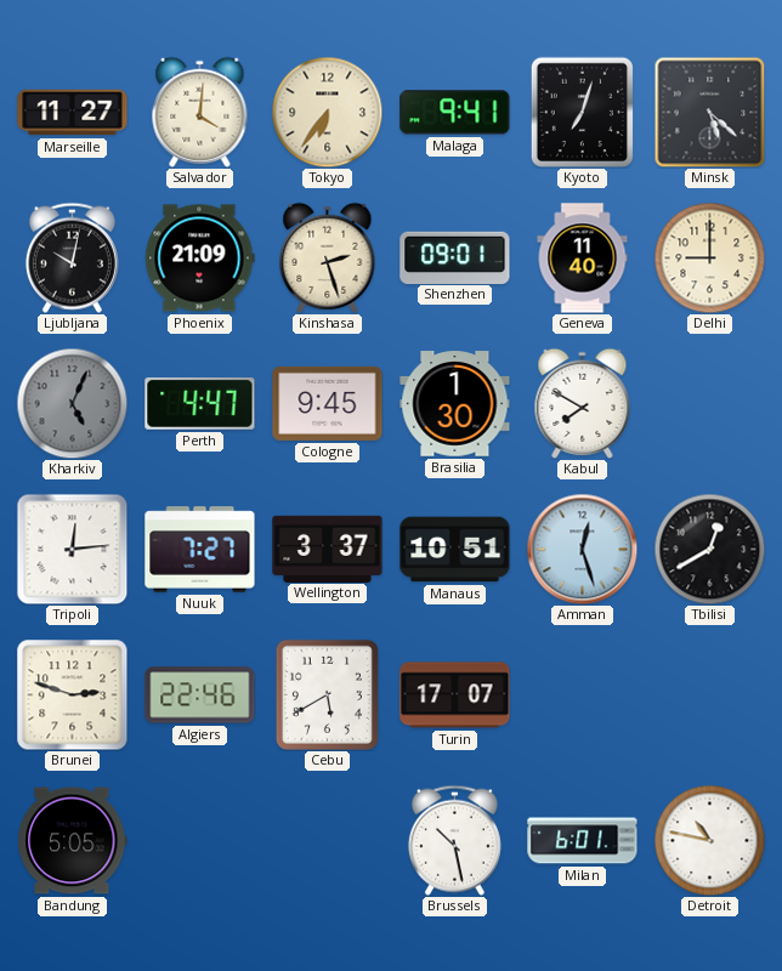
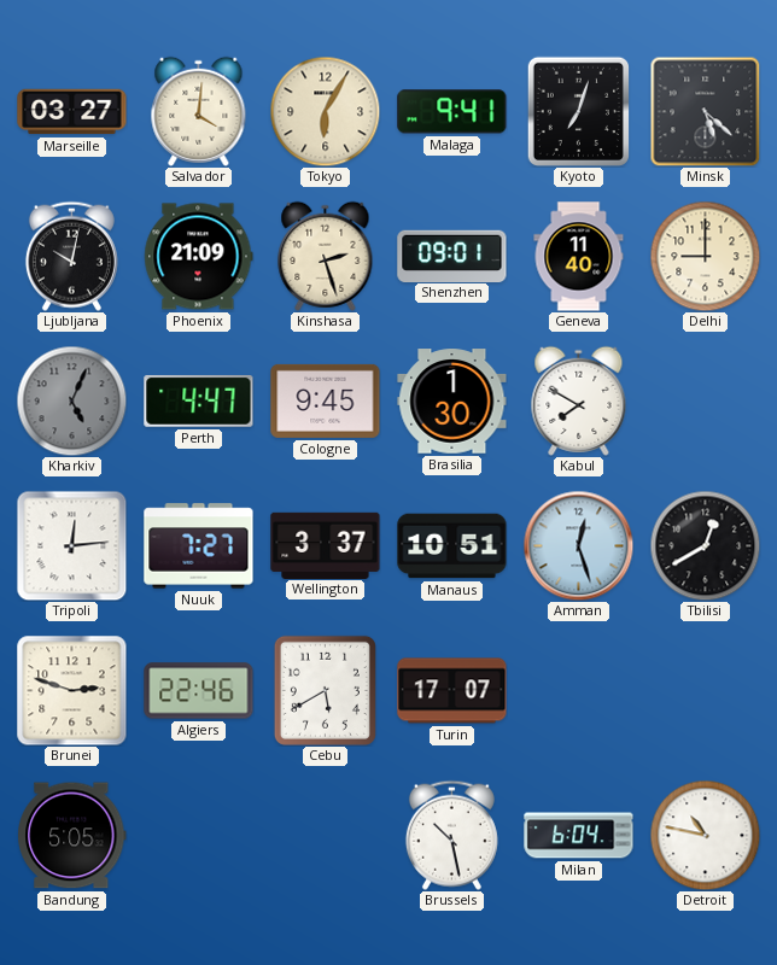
Marseille: 11:27 -> 03:27
Tokyo: 6:36 -> 6:05
Milan: 6:01 -> 6:04
